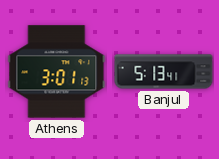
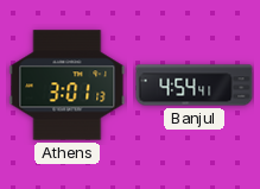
Banjul: 5:13 -> 4:54
